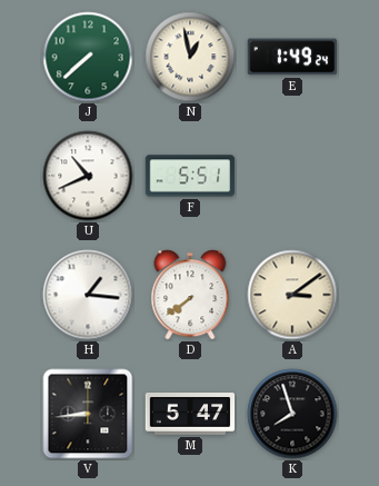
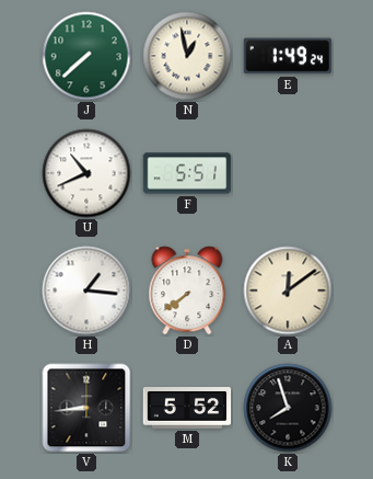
A: 3:09 -> 12:09
M: 5:47 -> 5:52
